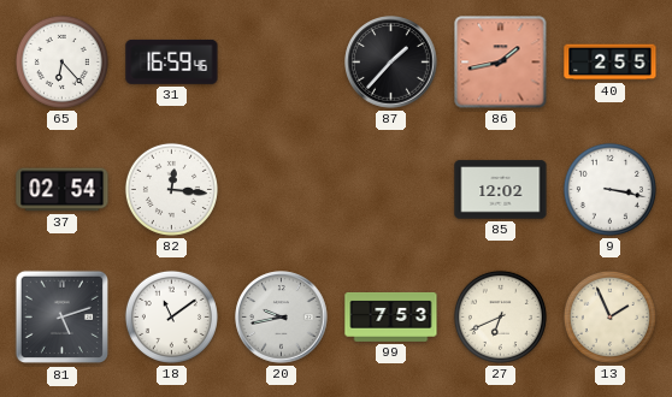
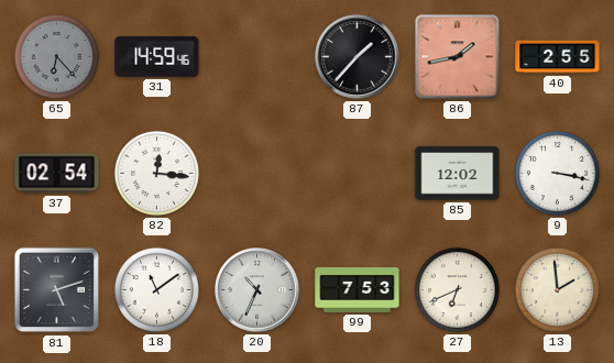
65 dial: white -> grey
31: 16:59 -> 14:59
20: 9:43 -> 10:34
13: 1:56 -> 1:59
